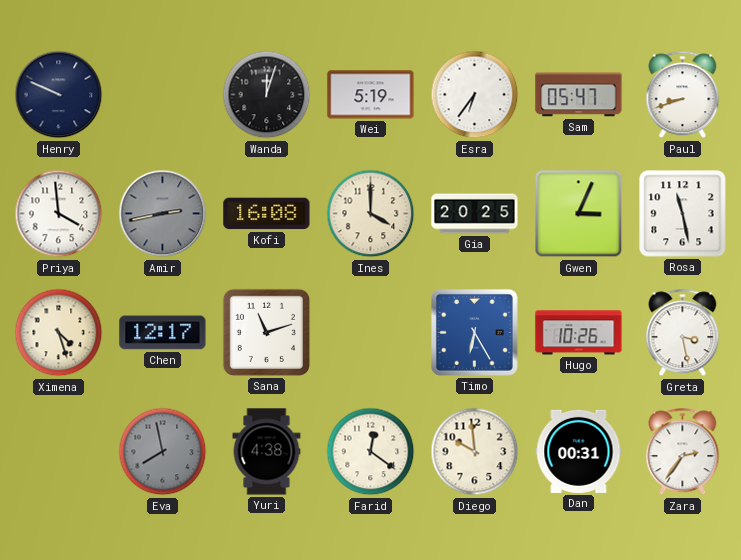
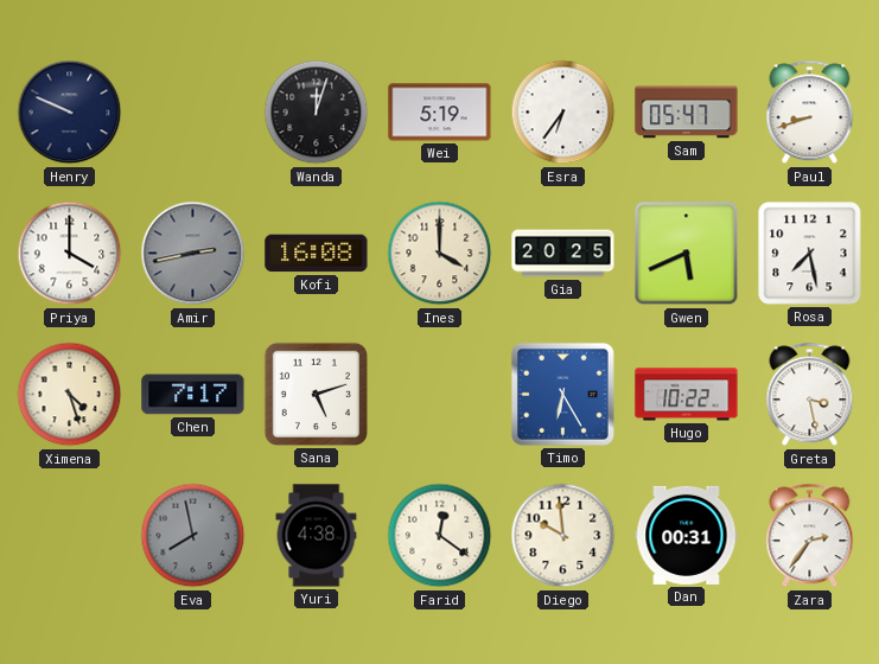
Priya: 3:59 -> 4:00
Gwen: 3:04 -> 5:41
Rosa: 11:28 -> 7:28
Chen: 12:17 -> 7:17
Sana: 11:12 -> 5:12
Hugo: 10:26 -> 10:22
